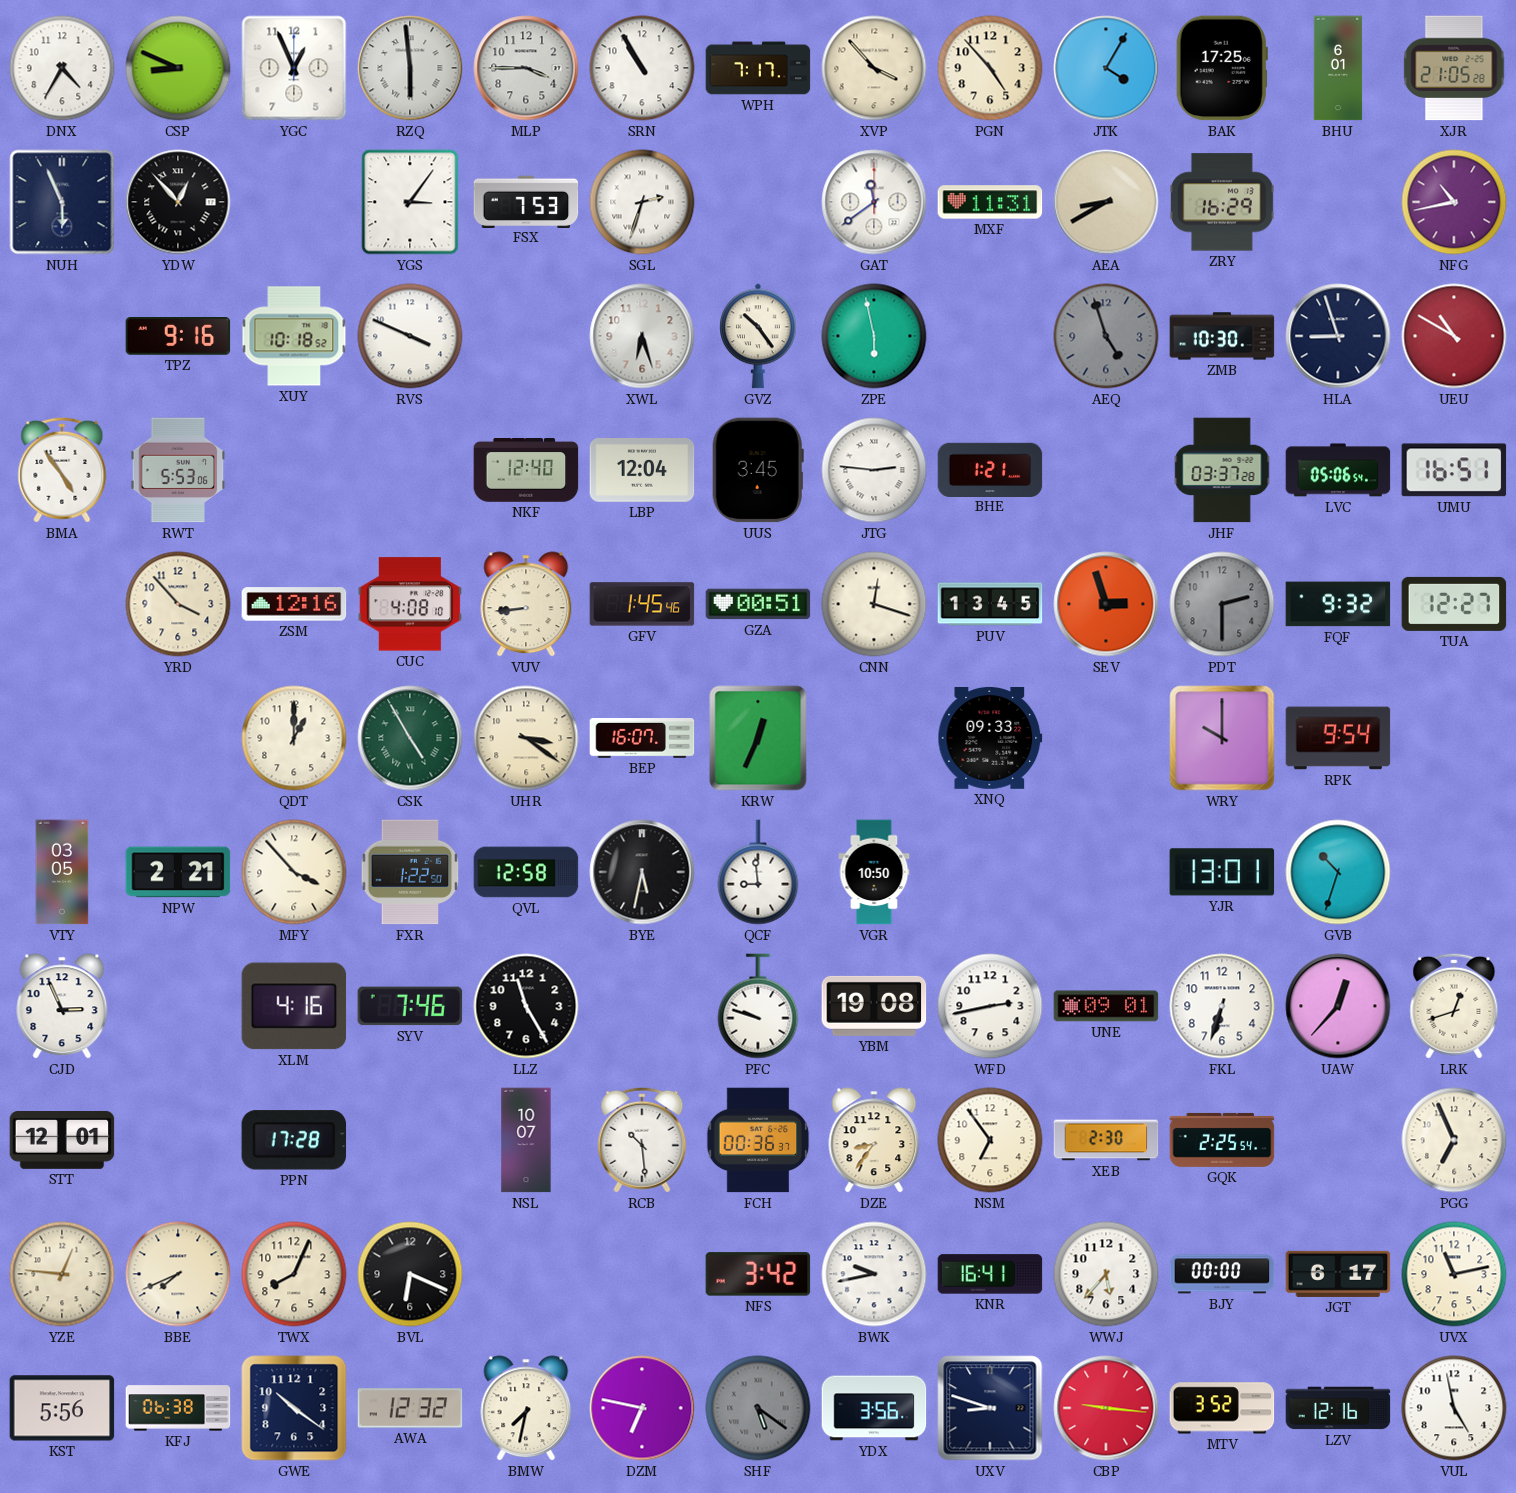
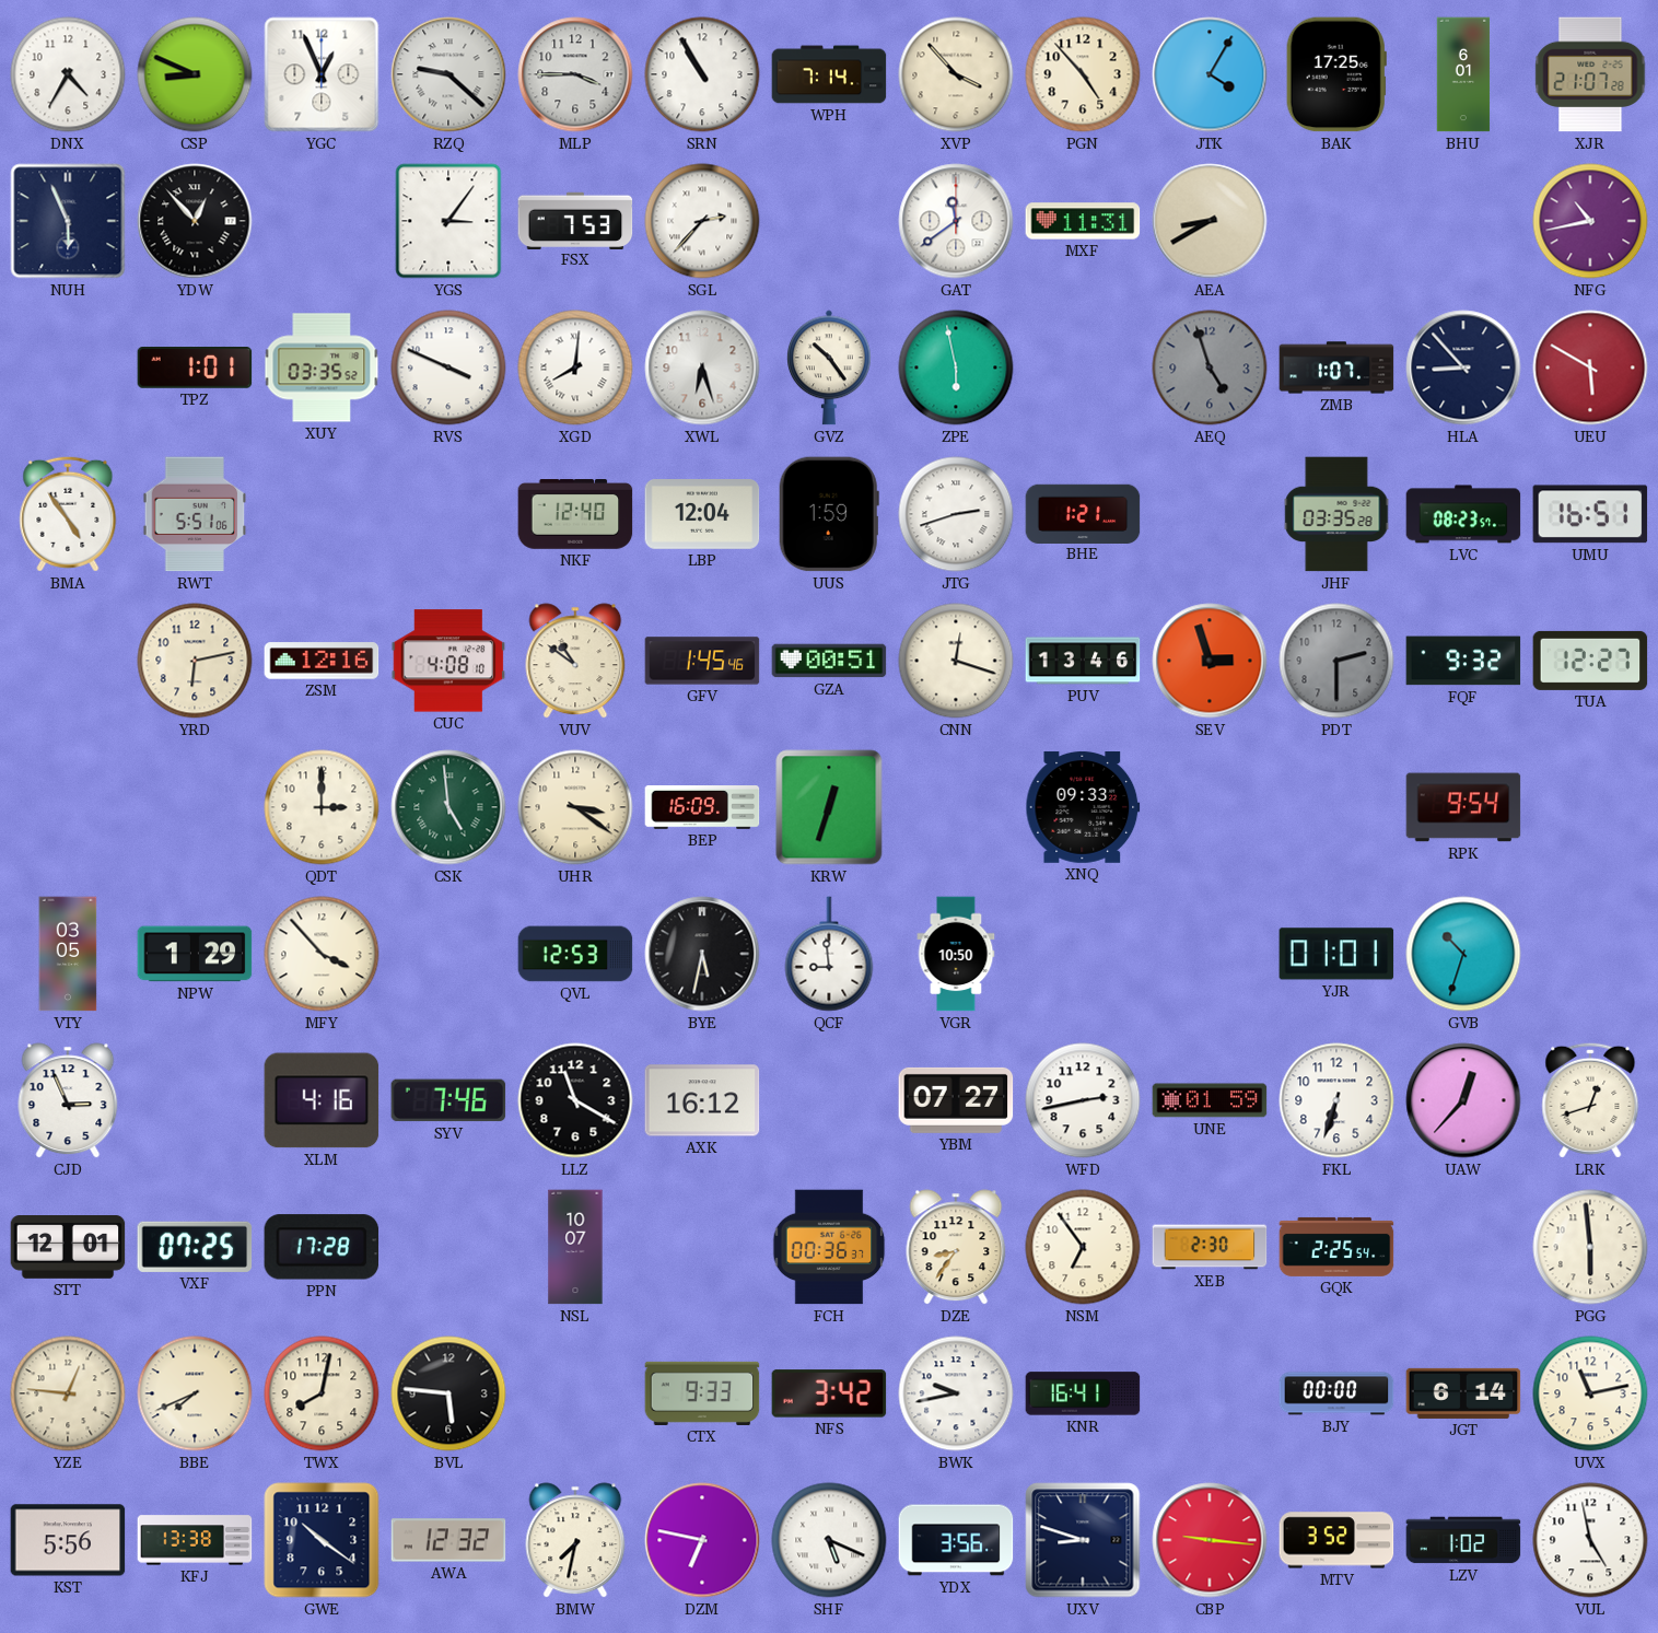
RZQ: 5:59 -> 9:22
WPH: 7:17 -> 7:14
XJR: 21:05 -> 21:07
SGL: 2:33 -> 2:37
ZRY: 16:29 -> none
TPZ: 9:16 -> 1:01
XUY: 10:18 -> 03:35
XGD: none -> 8:01
ZMB: 10:30 -> 1:07
HLA: 8:57 -> 8:53
UEU: 10:50 -> 5:50
RWT: 5:53 -> 5:51
UUS: 3:45 -> 1:59
JTG: 2:46 -> 2:42
JHF: 03:37 -> 03:35
LVC: 05:06 -> 08:23
YRD: 3:53 -> 6:13
VUV: 8:44 -> 10:51
PUV: 13:45 -> 13:46
QDT: 1:00 -> 3:00
CSK: 4:55 -> 4:59
BEP: 16:07 -> 16:09
KRW: 12:34 -> 12:33
WRY: 10:00 -> none
NPW: 2:21 -> 1:29
FXR: 1:22 -> none
QVL: 12:58 -> 12:53
YJR: 13:01 -> 01:01
LLZ: 11:25 -> 11:20
AXK: none -> 16:12
PFC: 9:48 -> none
YBM: 19:08 -> 07:27
UNE: 09:01 -> 01:59
VXF: none -> 07:25
RCB: 10:29 -> none
PGG: 6:56 -> 5:59
TWX: 8:04 -> 8:02
BVL: 6:19 -> 5:46
CTX: none -> 9:33
WWJ: 5:37 -> none
JGT: 6:17 -> 6:14
KFJ: 06:38 -> 13:38
SHF: 5:21 -> 5:19
SHF dial: grey -> white
LZV: 12:16 -> 1:02
